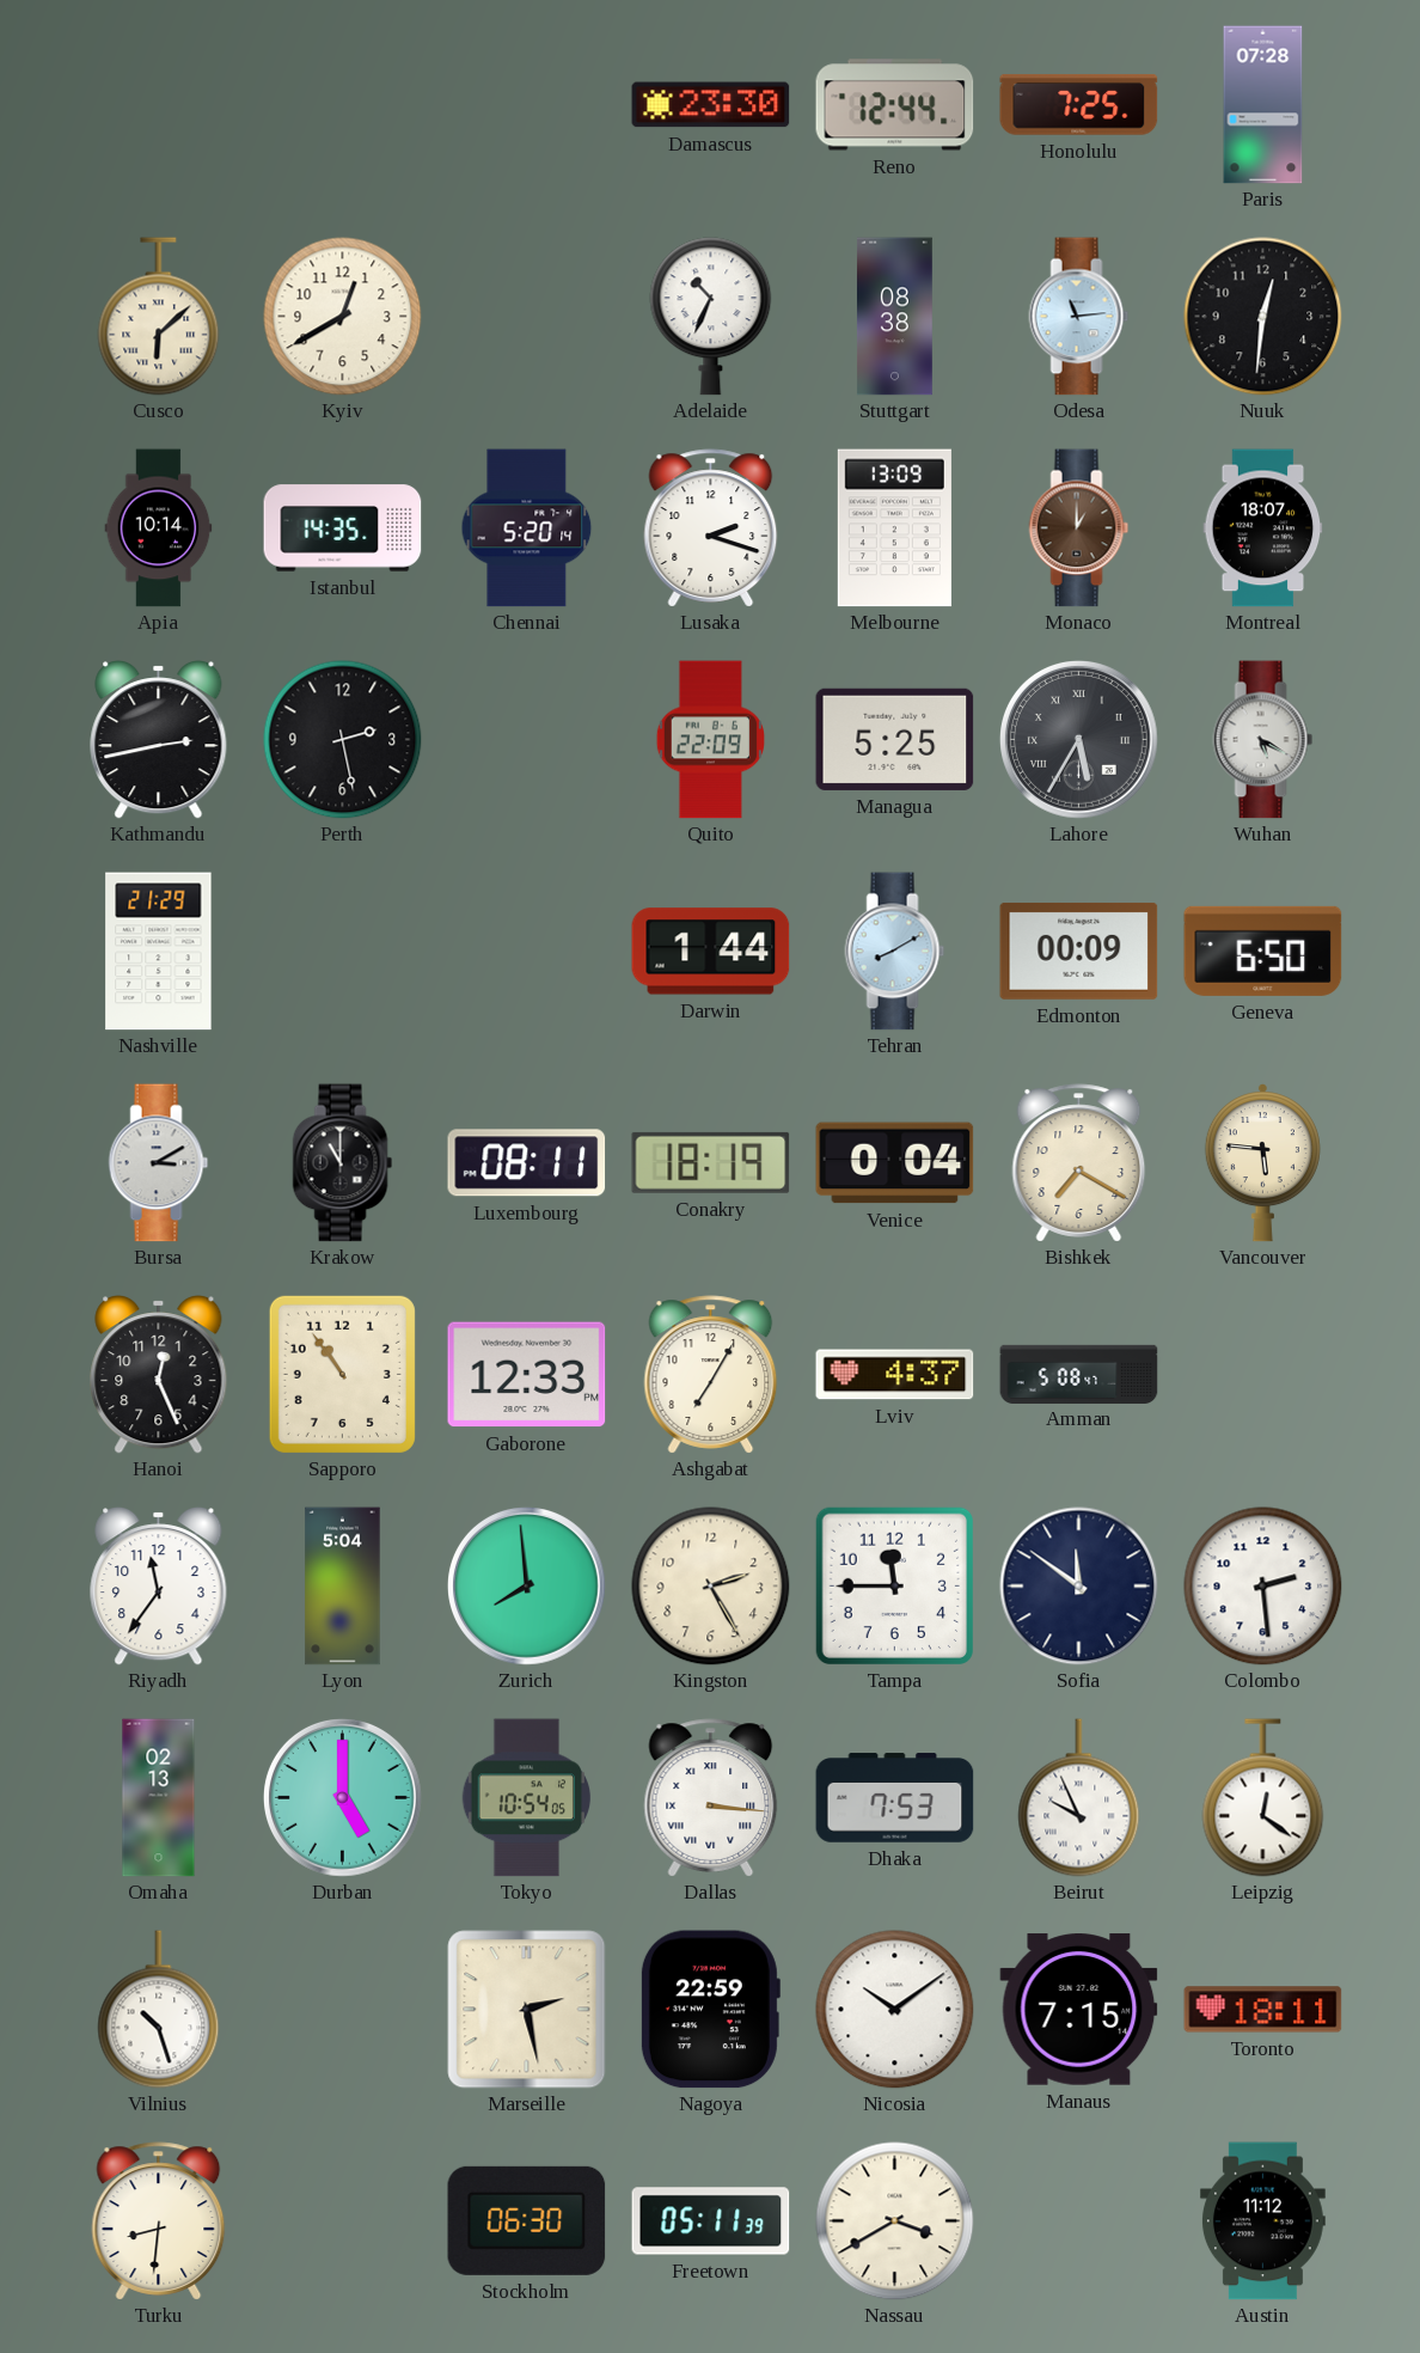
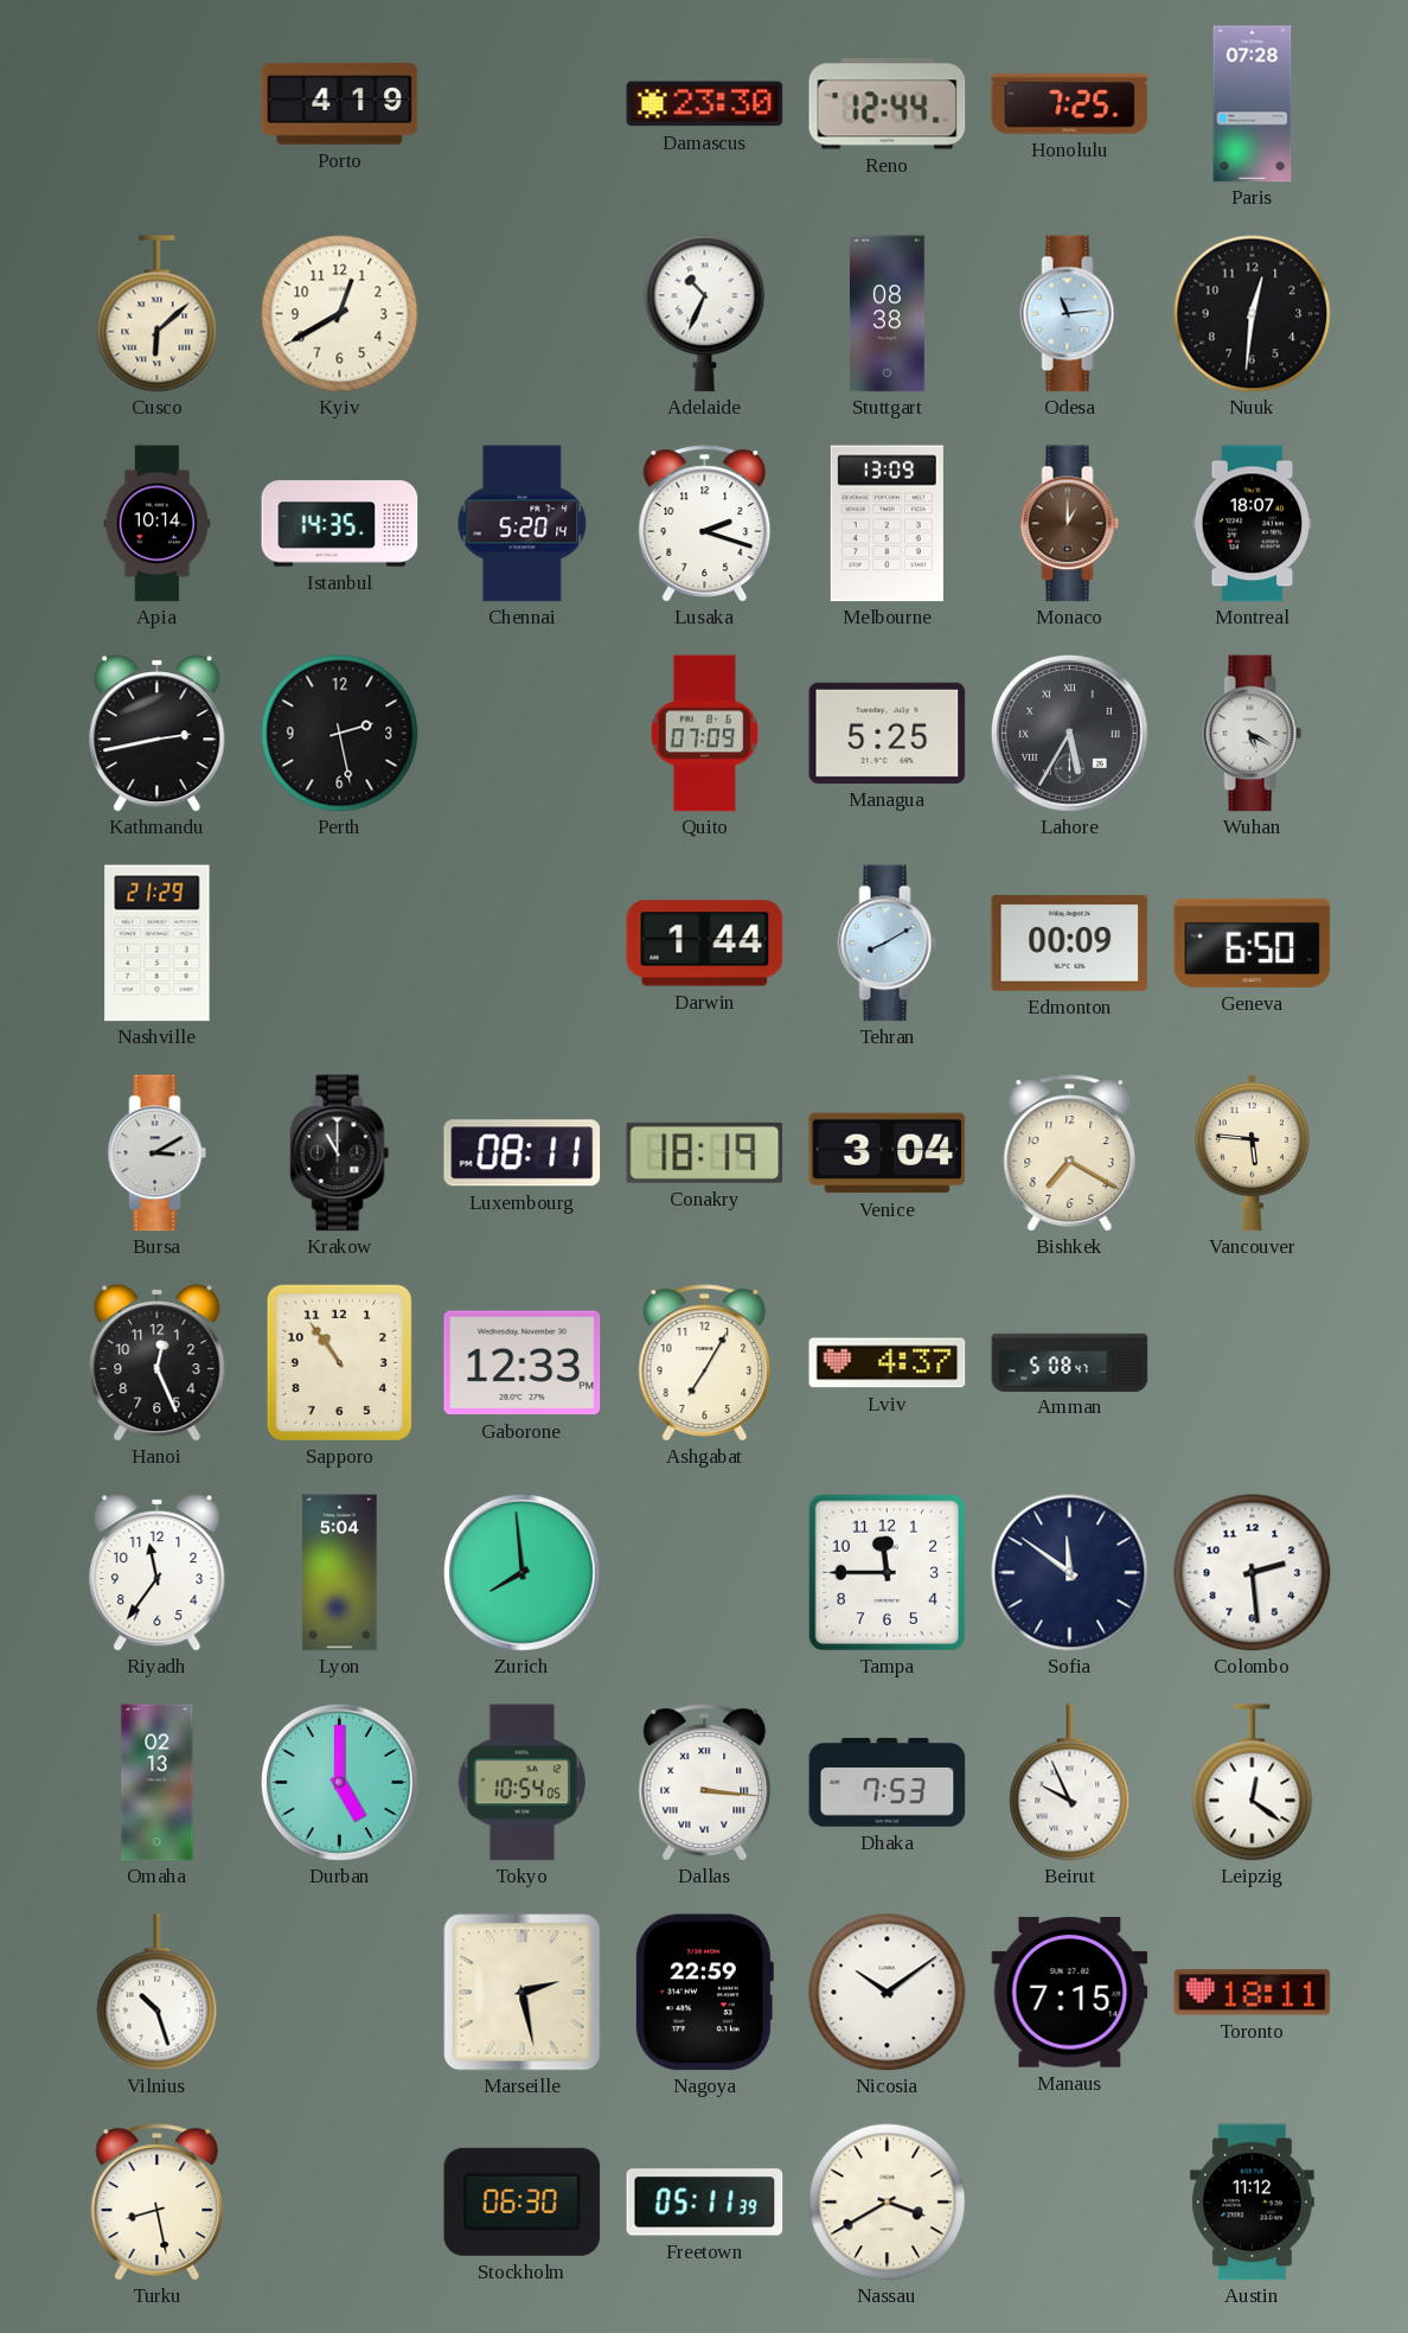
Porto: none -> 4:19
Quito: 22:09 -> 07:09
Venice: 0:04 -> 3:04
Kingston: 2:25 -> none
Turku: 8:31 -> 8:28
